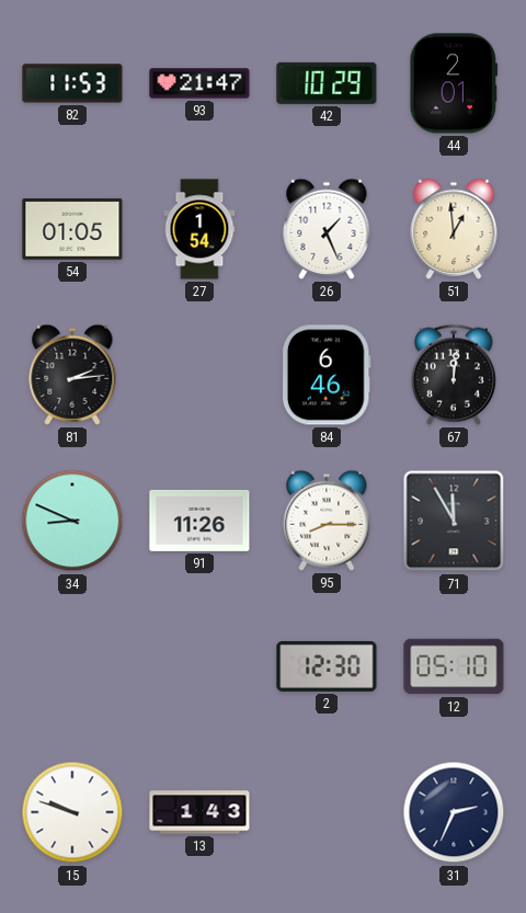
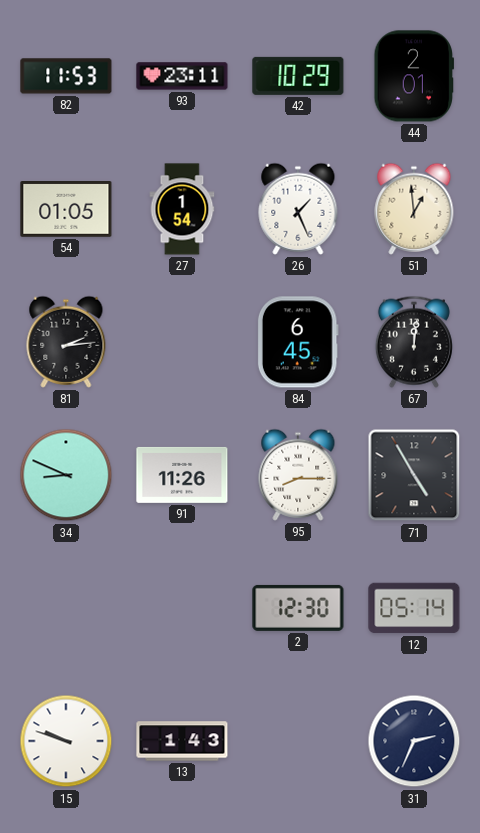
93: 21:47 -> 23:11
84: 6:46 -> 6:45
71: 11:55 -> 4:55
12: 05:10 -> 05:14
